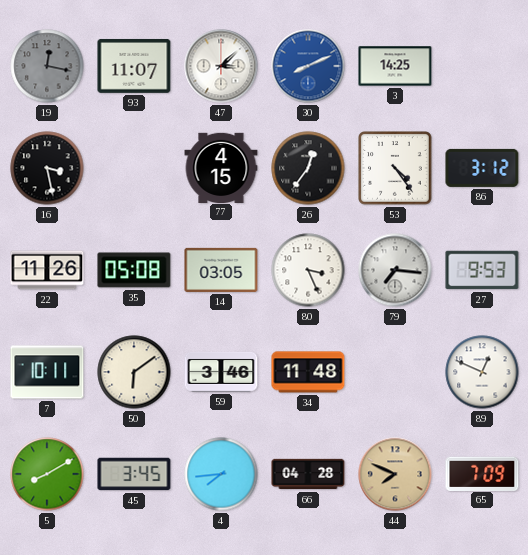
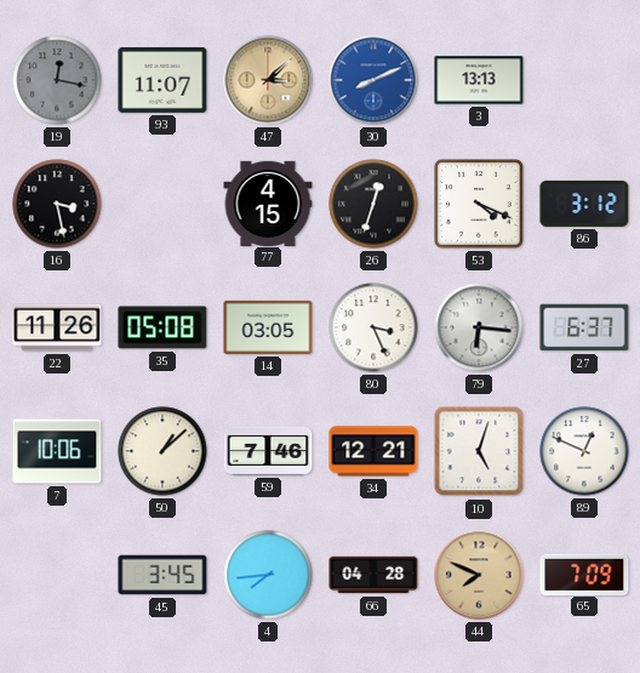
47 dial: white -> champagne
3: 14:25 -> 13:13
26: 12:36 -> 12:33
53: 4:24 -> 4:19
79: 7:16 -> 6:16
27: 9:53 -> 6:37
7: 10:11 -> 10:06
50: 6:09 -> 1:08
59: 3:46 -> 7:46
34: 11:48 -> 12:21
10: none -> 5:03
5: 8:10 -> none
